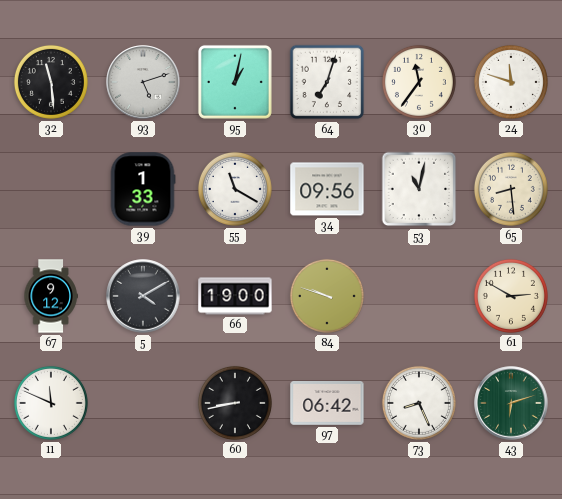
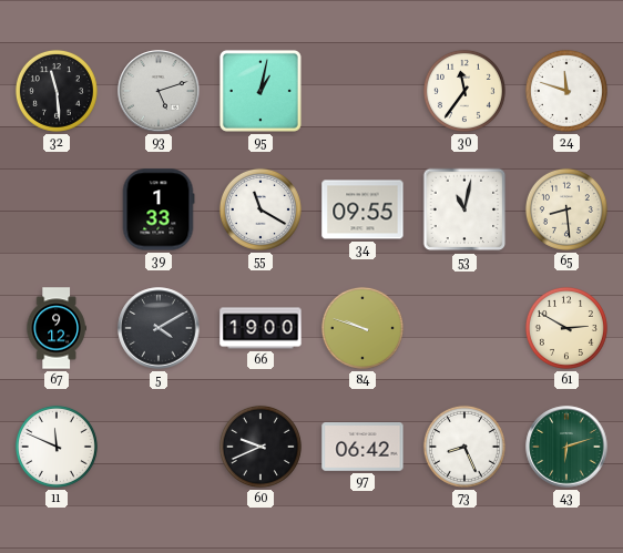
64: 7:03 -> none
34: 09:56 -> 09:55
60: 8:43 -> 9:41
